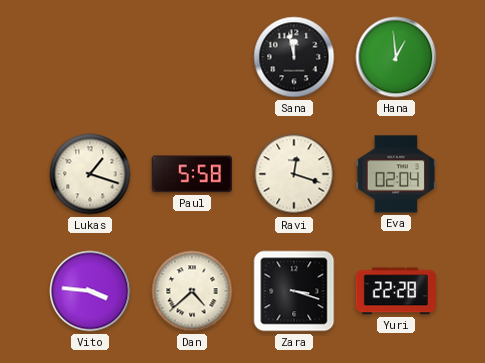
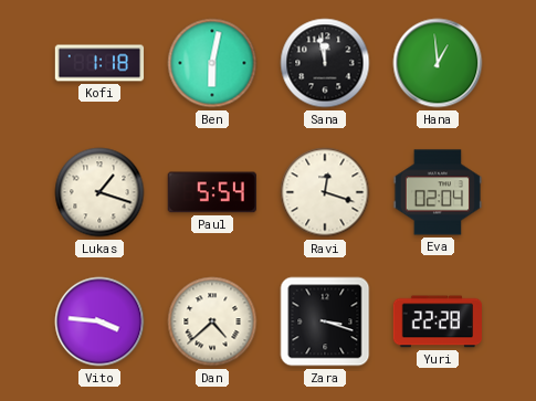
Kofi: none -> 1:18
Ben: none -> 6:02
Paul: 5:58 -> 5:54
